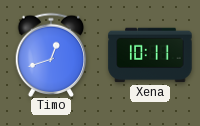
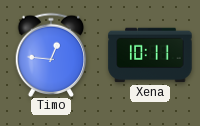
Timo: 12:42 -> 12:46
